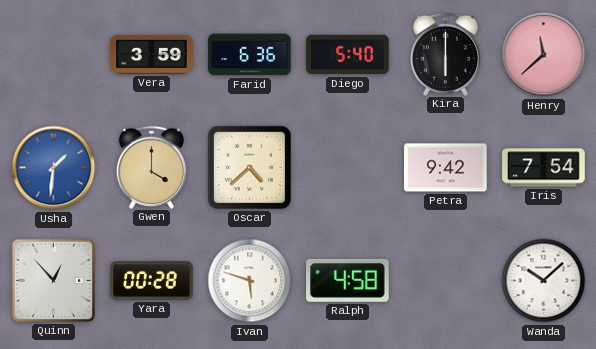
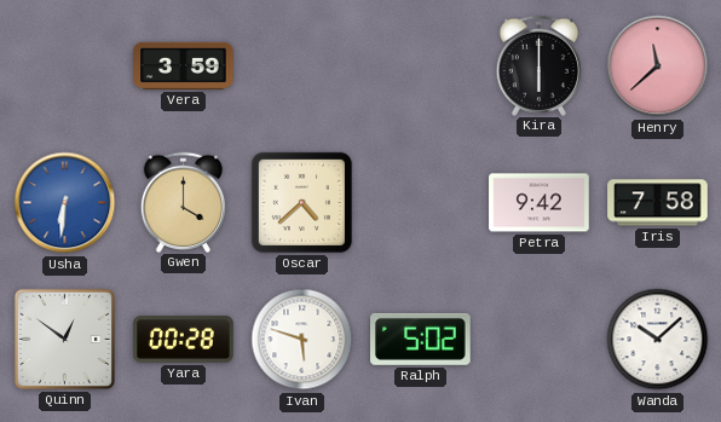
Farid: 6:36 -> none
Diego: 5:40 -> none
Usha: 1:31 -> 6:31
Iris: 7:54 -> 7:58
Quinn: 12:53 -> 12:51
Ralph: 4:58 -> 5:02
